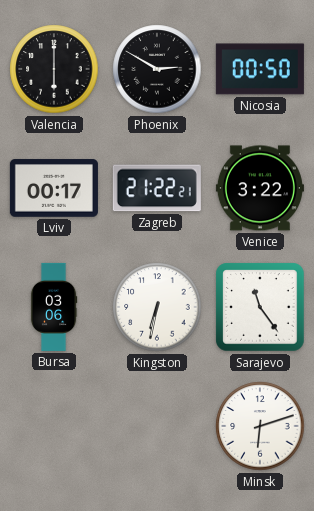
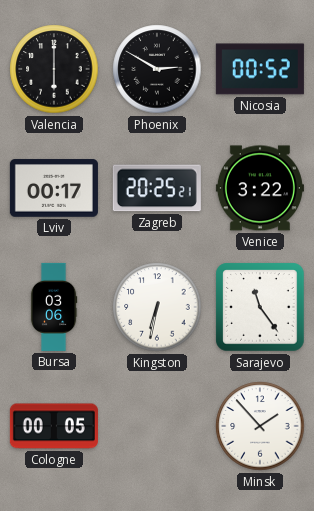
Nicosia: 00:50 -> 00:52
Zagreb: 21:22 -> 20:25
Cologne: none -> 00:05
Minsk: 6:12 -> 1:53
